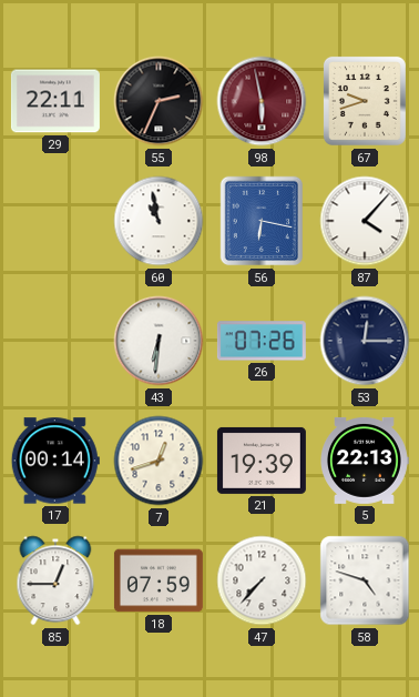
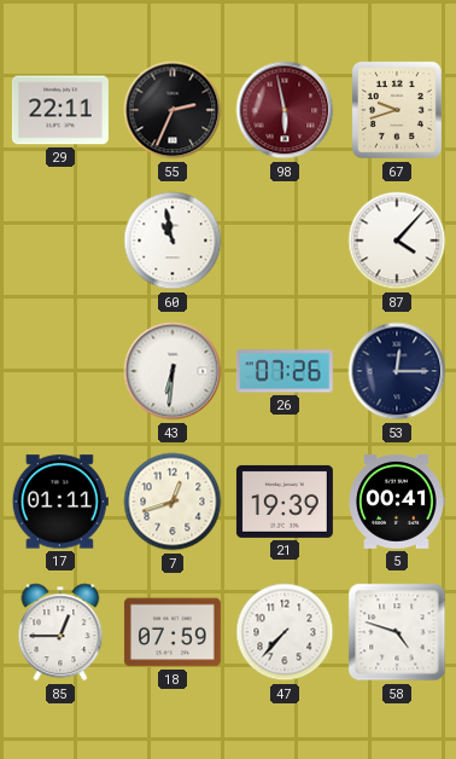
56: 6:17 -> none
17: 00:14 -> 01:11
5: 22:13 -> 00:41
